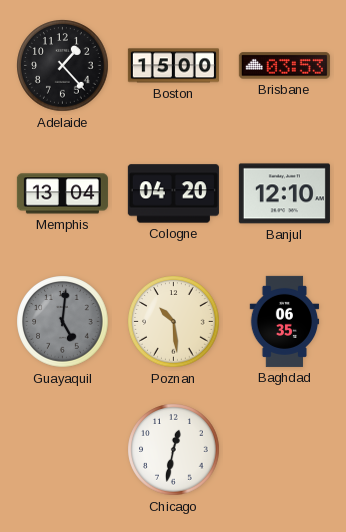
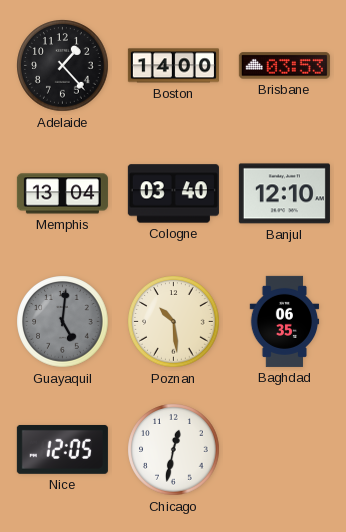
Boston: 15:00 -> 14:00
Cologne: 04:20 -> 03:40
Nice: none -> 12:05
